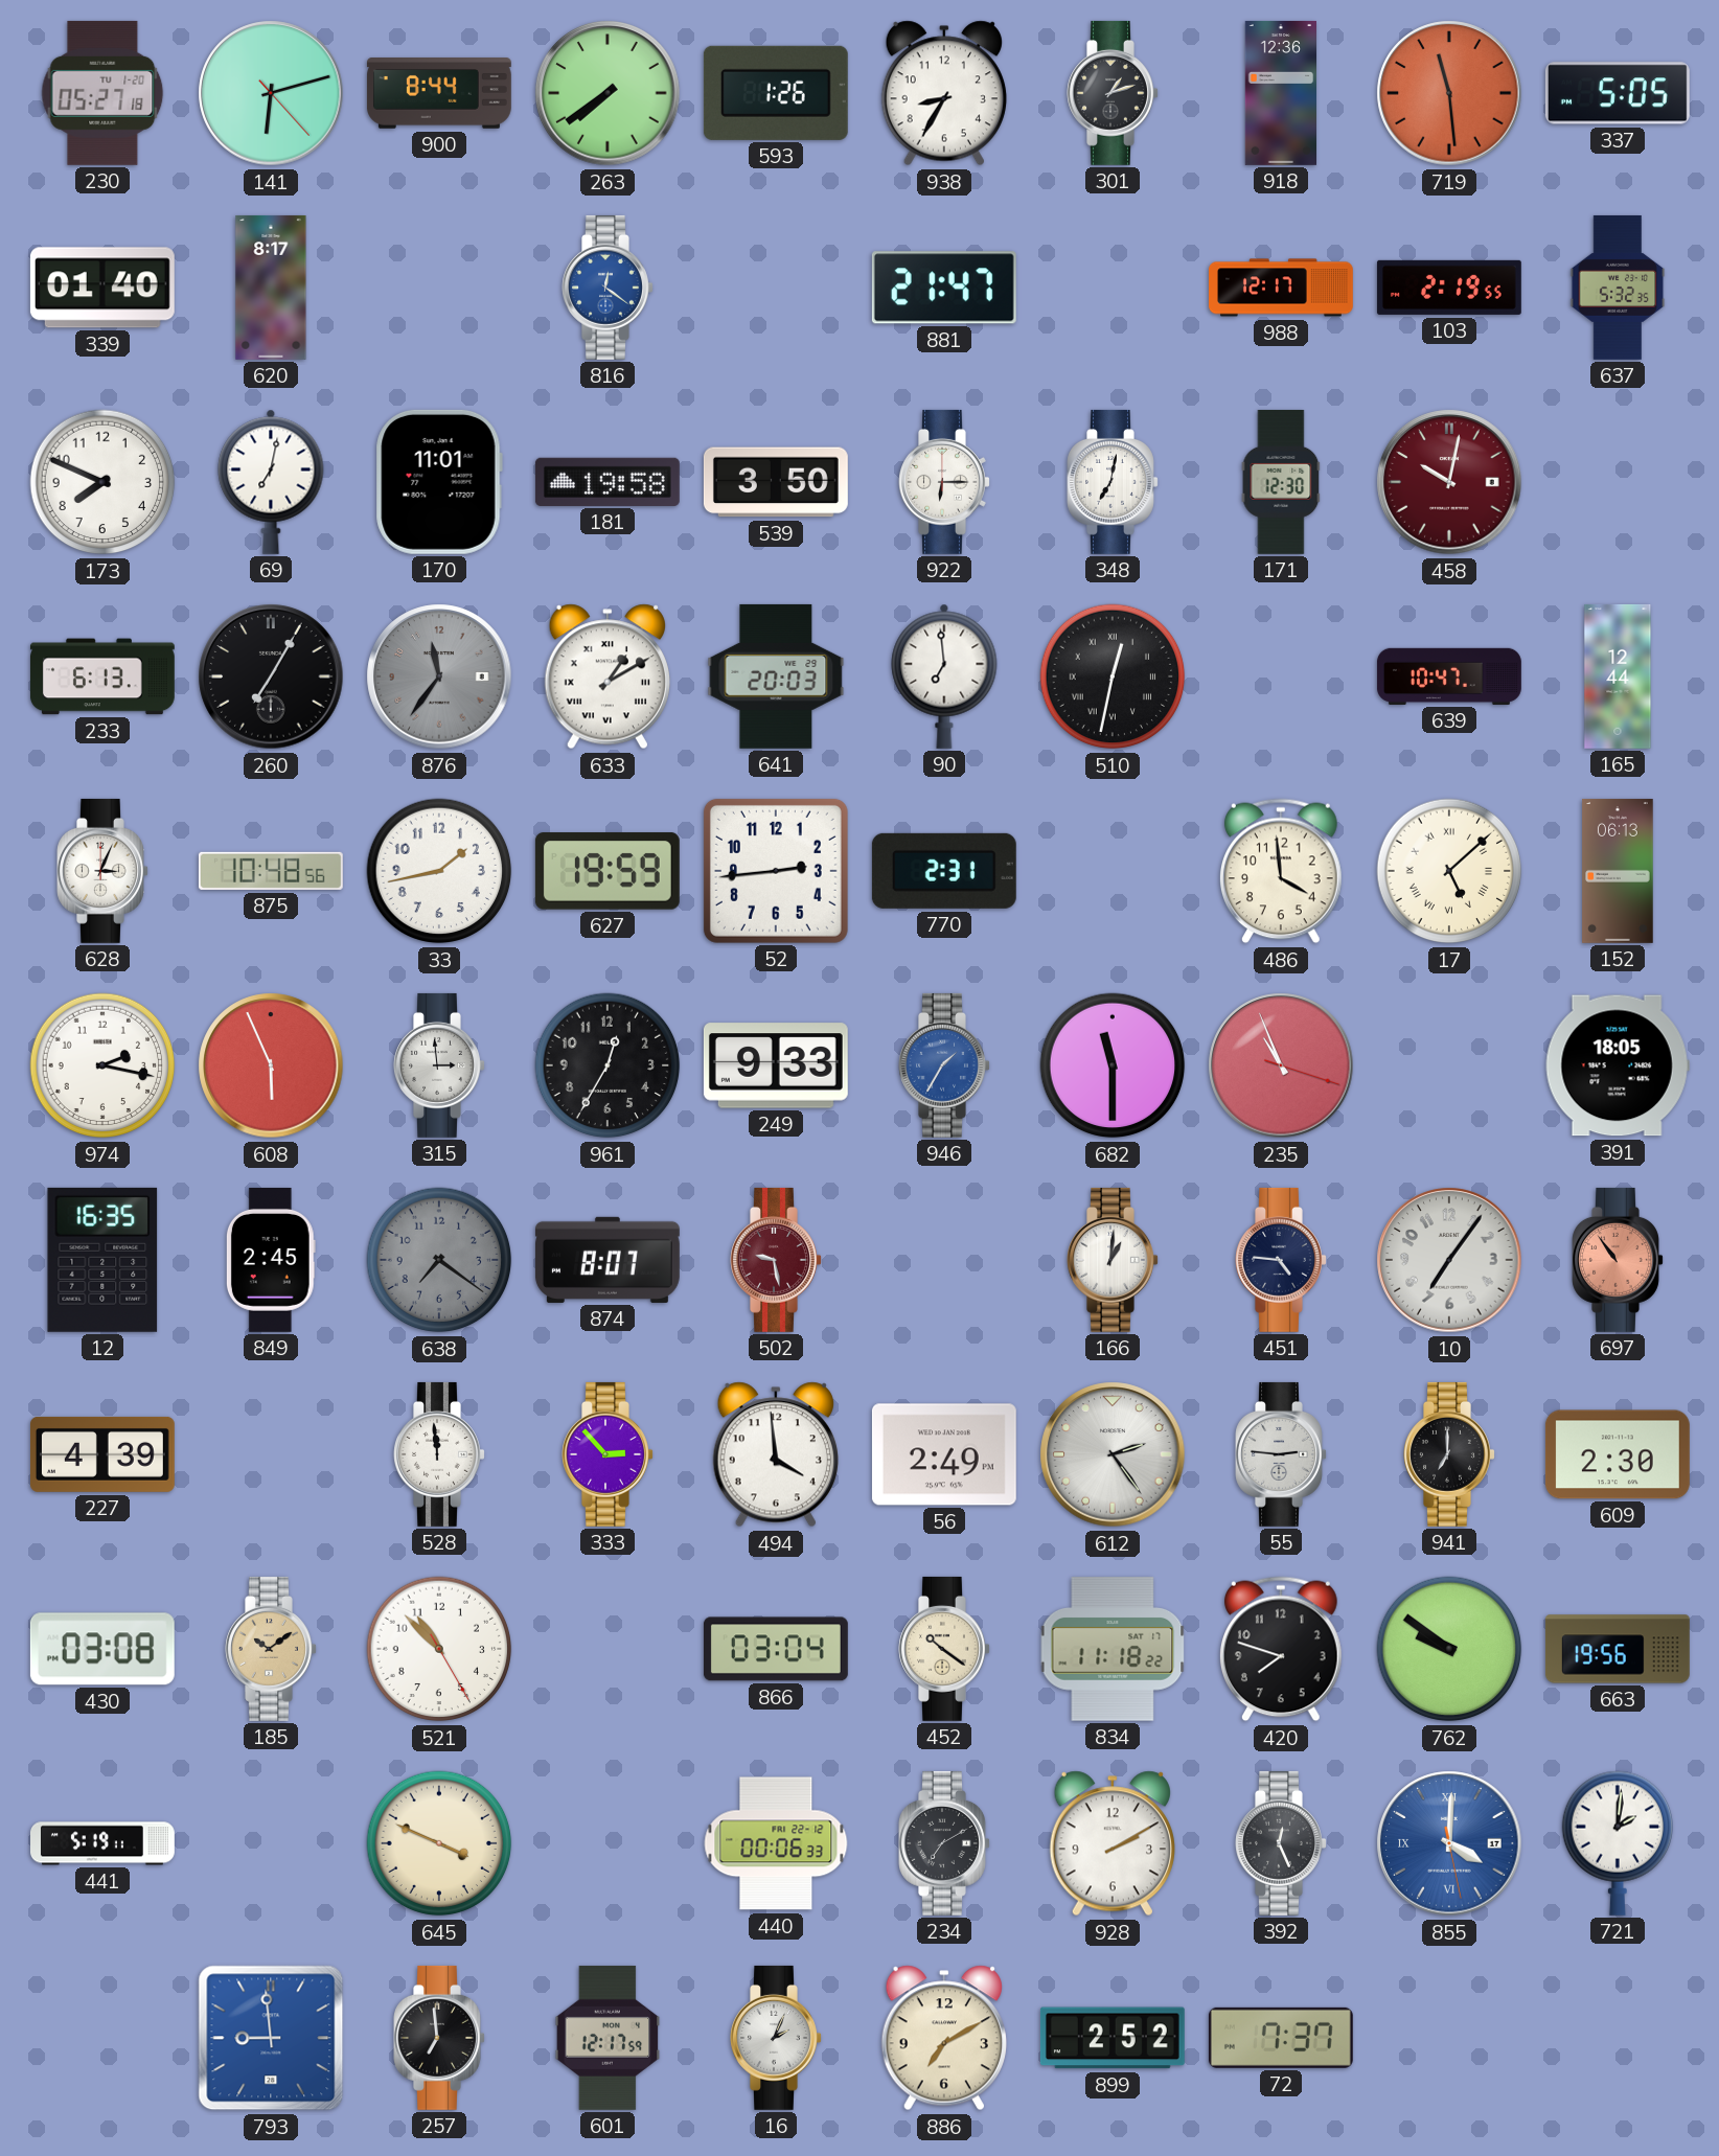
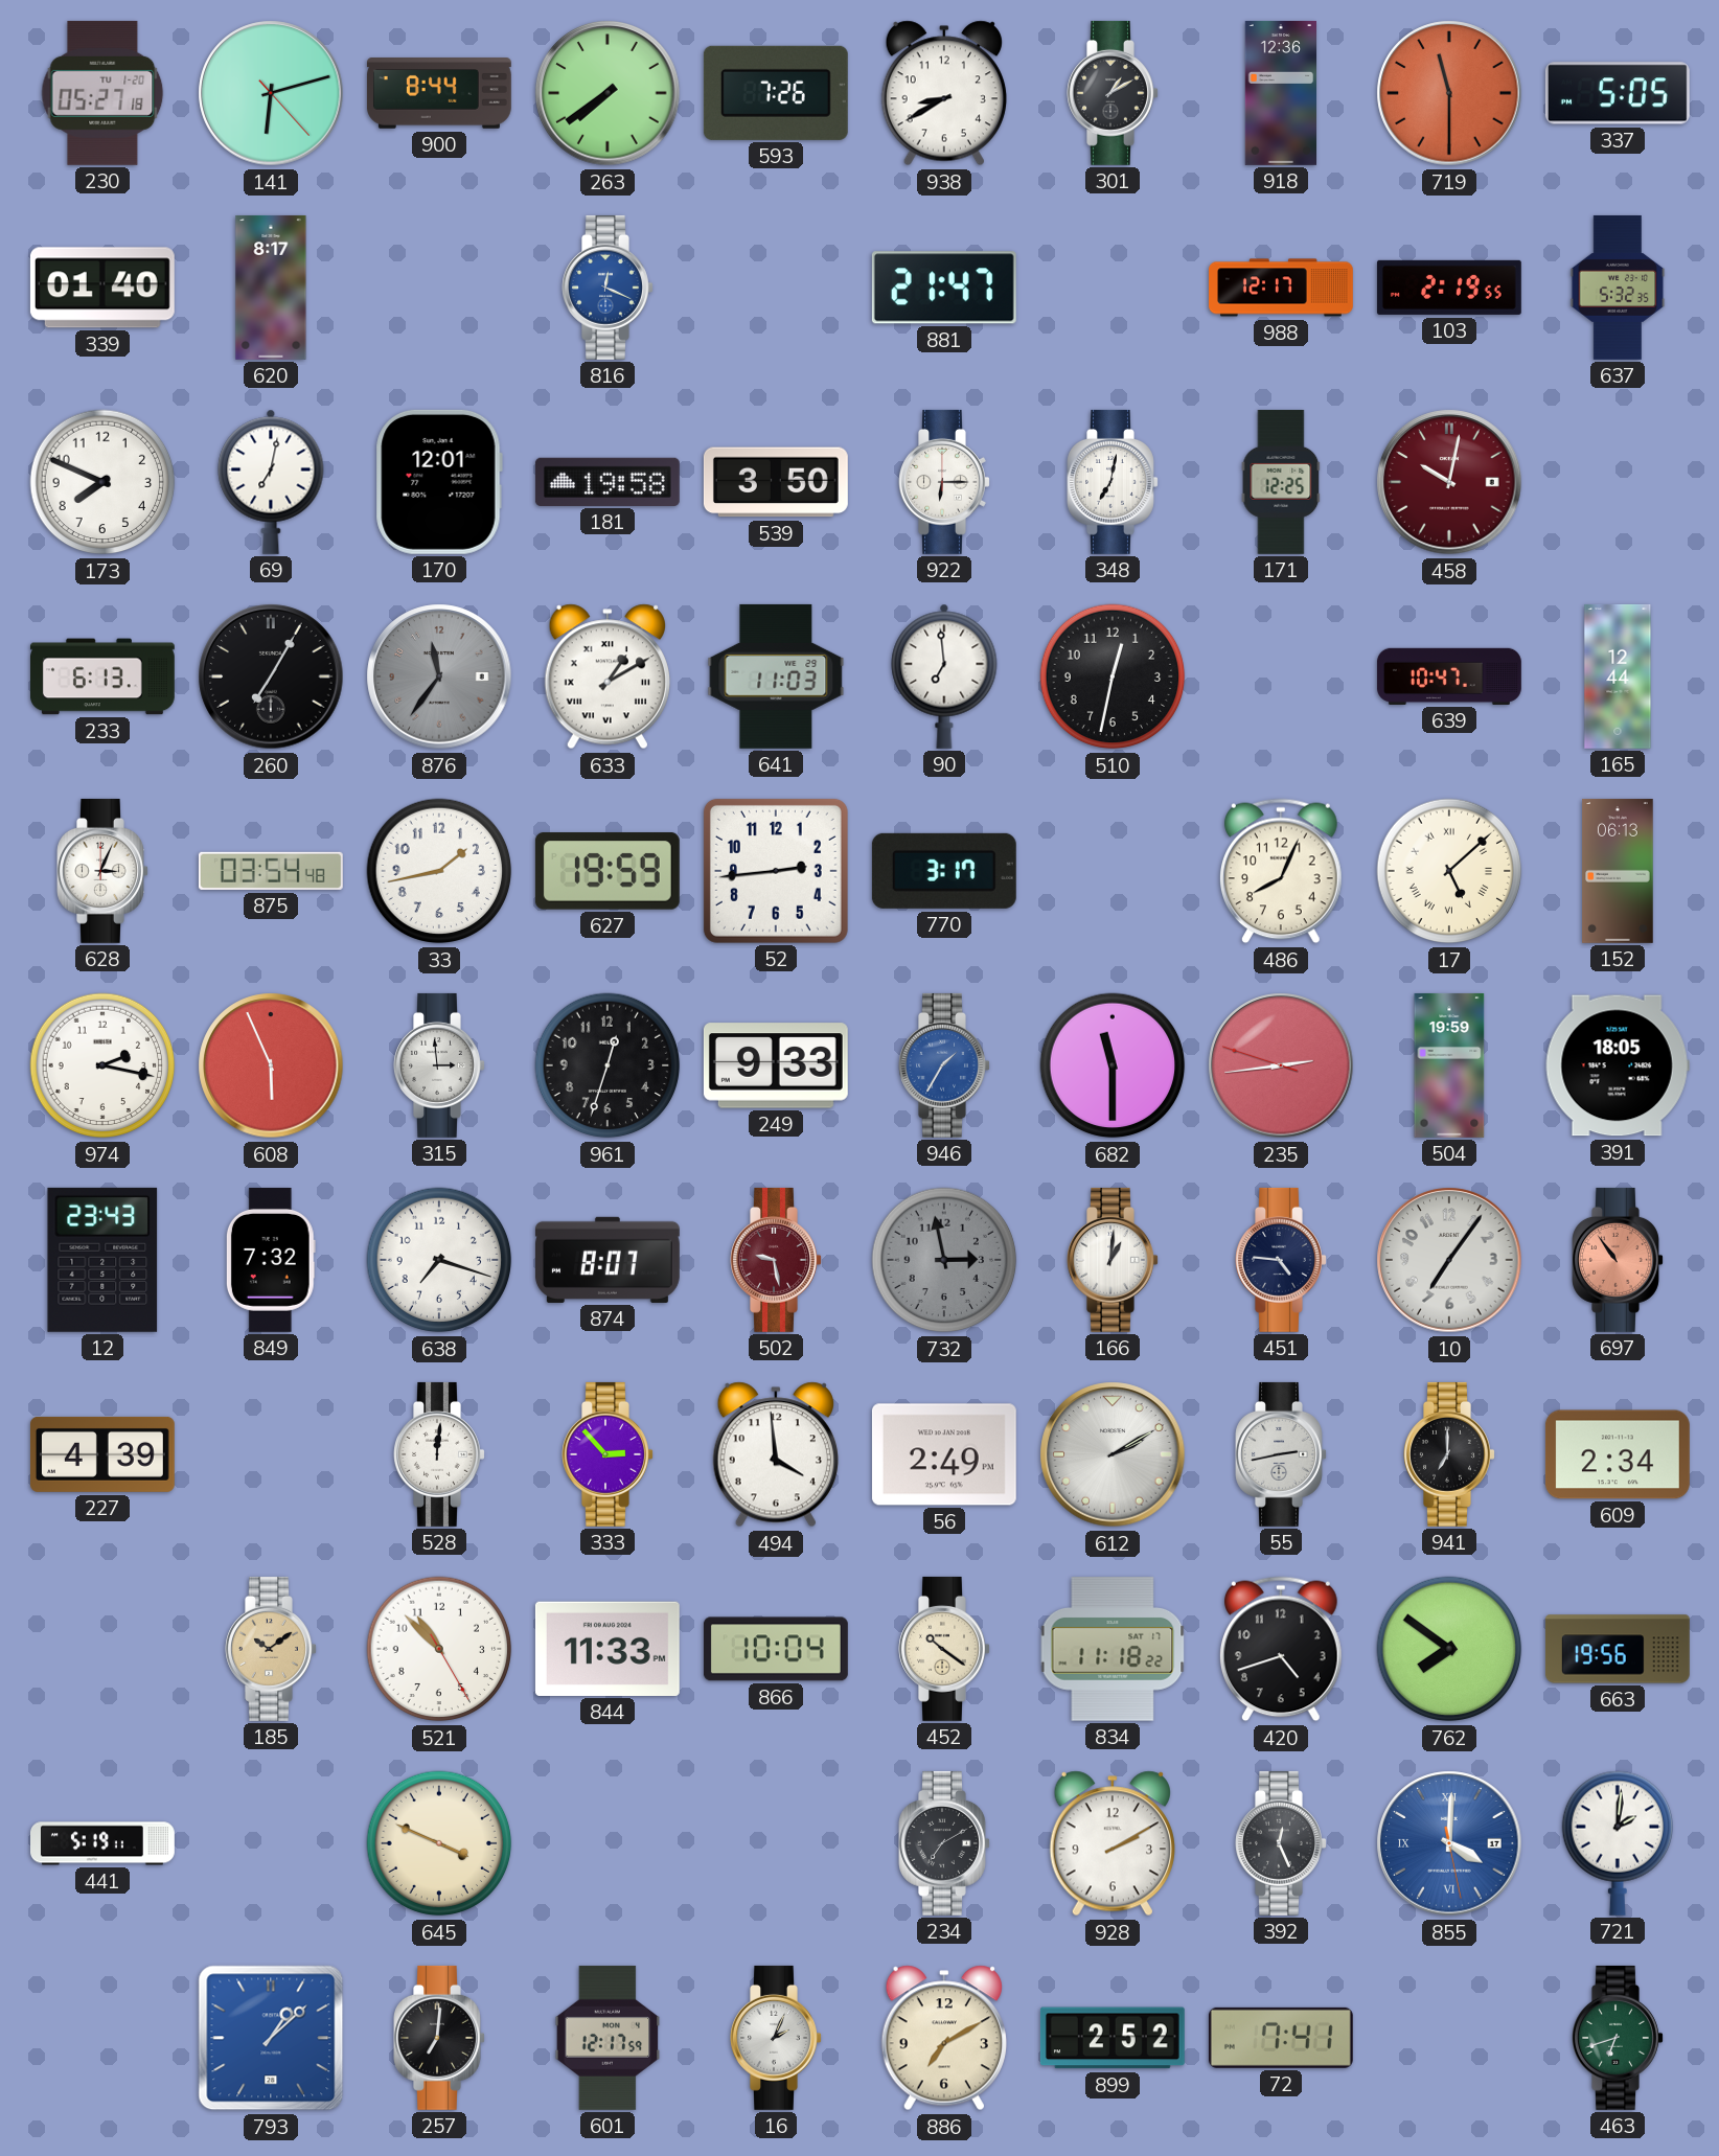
593: 1:26 -> 7:26
938: 8:35 -> 8:40
301: 1:12 -> 1:10
719: 11:29 -> 11:30
816: 12:21 -> 12:19
170: 11:01 -> 12:01
171: 12:30 -> 12:25
641: 20:03 -> 11:03
510 numerals: Roman -> Arabic
875: 10:48 -> 03:54
770: 2:31 -> 3:17
486: 3:59 -> 8:04
961: 12:35 -> 12:33
235: 10:56 -> 2:43
504: none -> 19:59
12: 16:35 -> 23:43
849: 2:45 -> 7:32
638: 7:21 -> 7:18
638 dial: grey -> white
732: none -> 2:58
528: 11:59 -> 12:01
612: 2:24 -> 2:10
55: 2:46 -> 2:43
609: 2:30 -> 2:34
430: 03:08 -> none
844: none -> 11:33
866: 03:04 -> 10:04
420: 7:48 -> 4:42
762: 9:51 -> 7:51
440: 00:06 -> none
793: 8:59 -> 1:08
257: 6:59 -> 7:01
72: 7:37 -> 7:41
463: none -> 6:42
